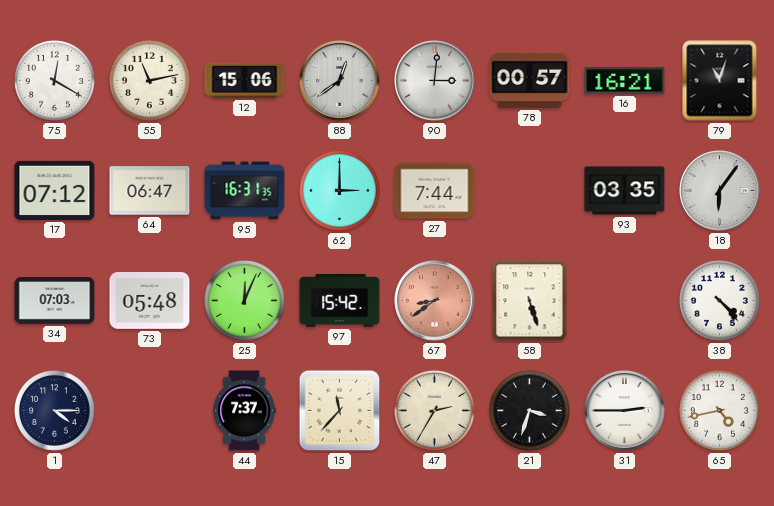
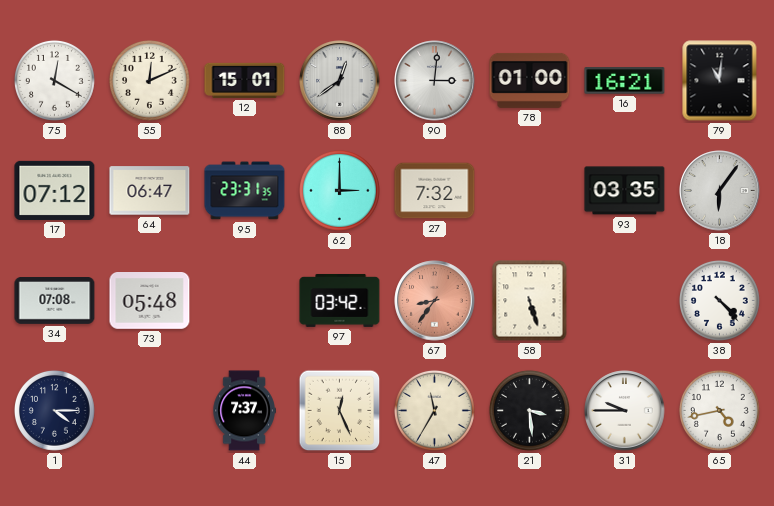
55: 11:13 -> 12:11
12: 15:06 -> 15:01
78: 00:57 -> 01:00
79: 11:03 -> 11:01
95: 16:31 -> 23:31
27: 7:44 -> 7:32
34: 07:03 -> 07:08
25: 12:04 -> none
97: 15:42 -> 03:42
67: 8:39 -> 8:36
15: 11:37 -> 12:26
47: 2:35 -> 11:35
21: 3:33 -> 3:29
31: 2:45 -> 9:45
